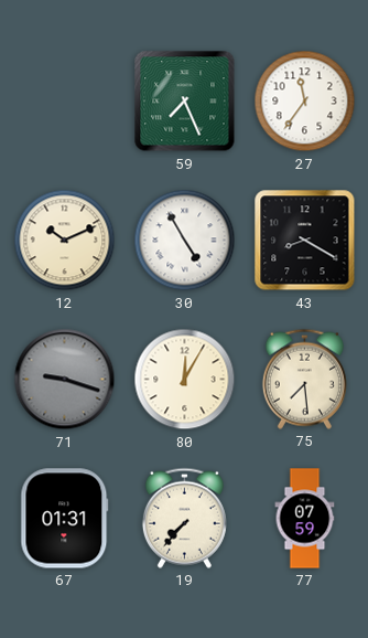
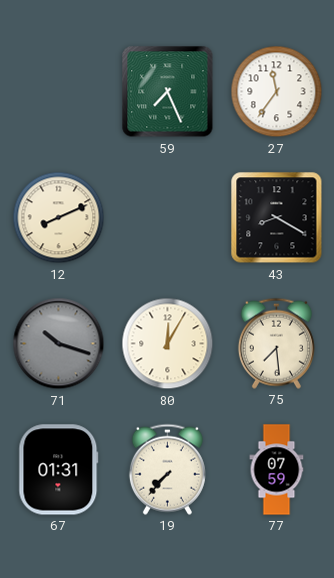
12: 10:11 -> 8:11
30: 4:55 -> none
71: 9:18 -> 10:18
